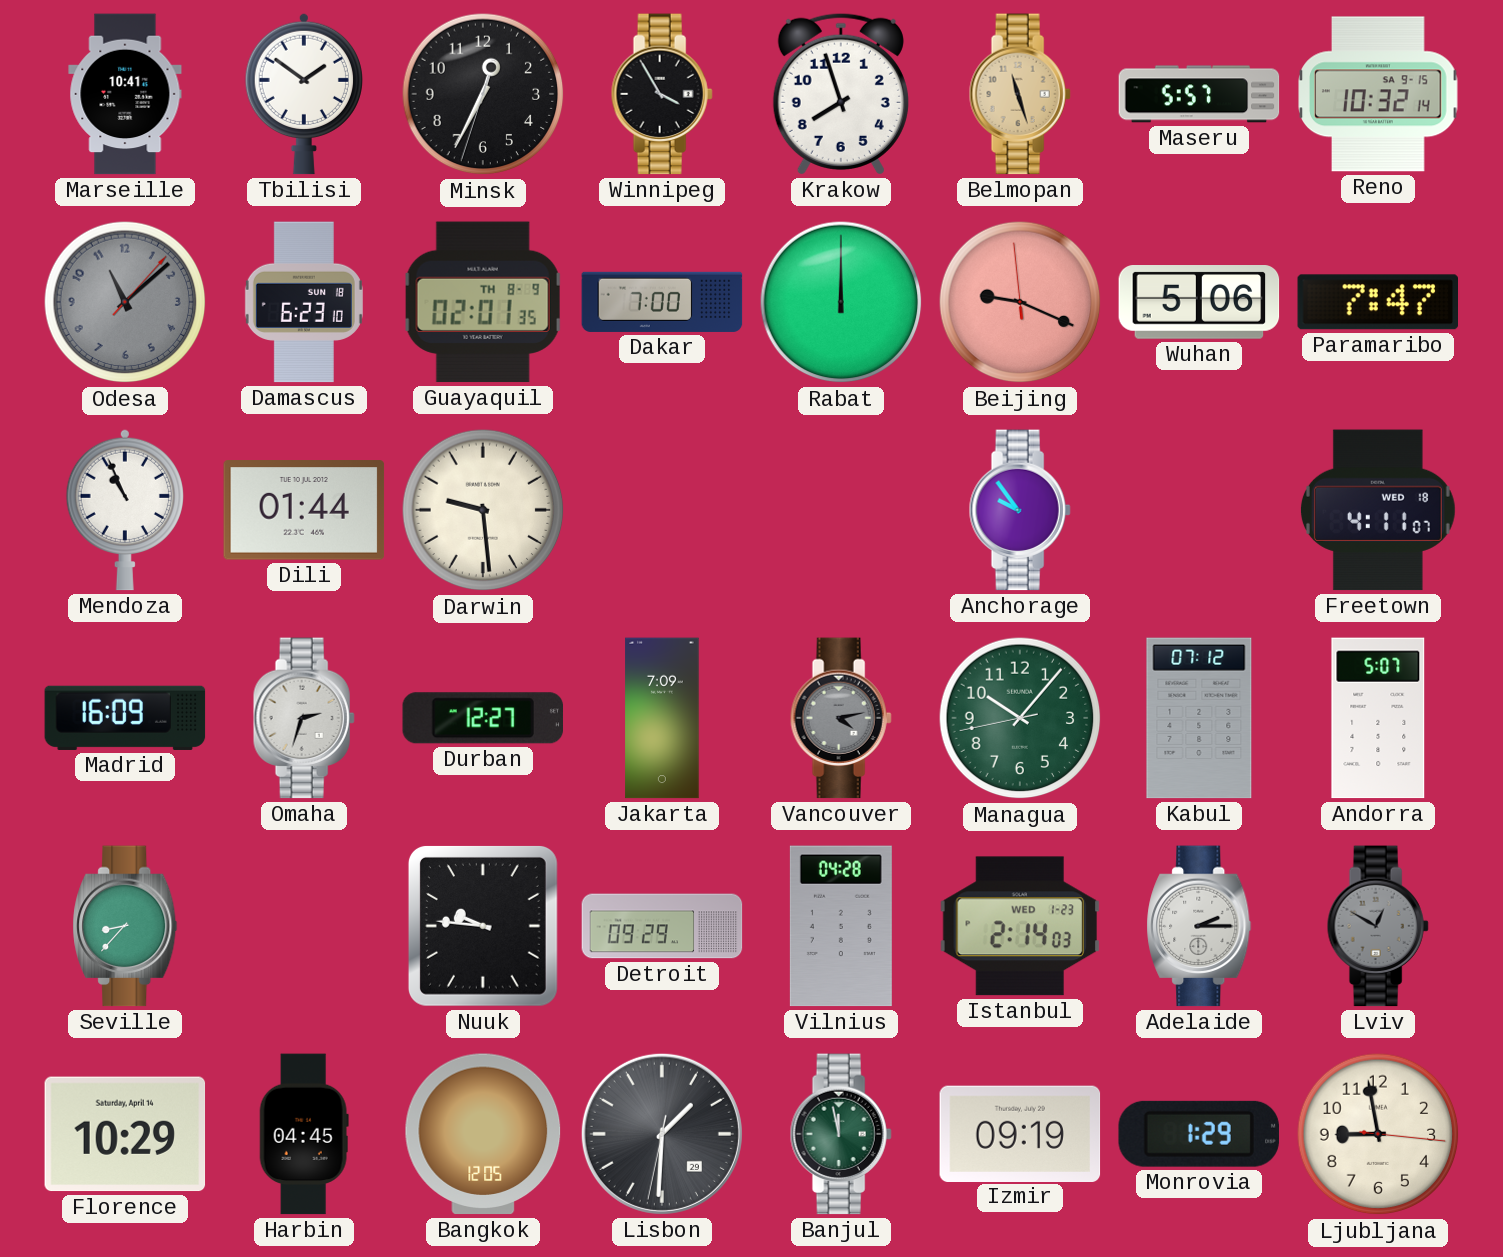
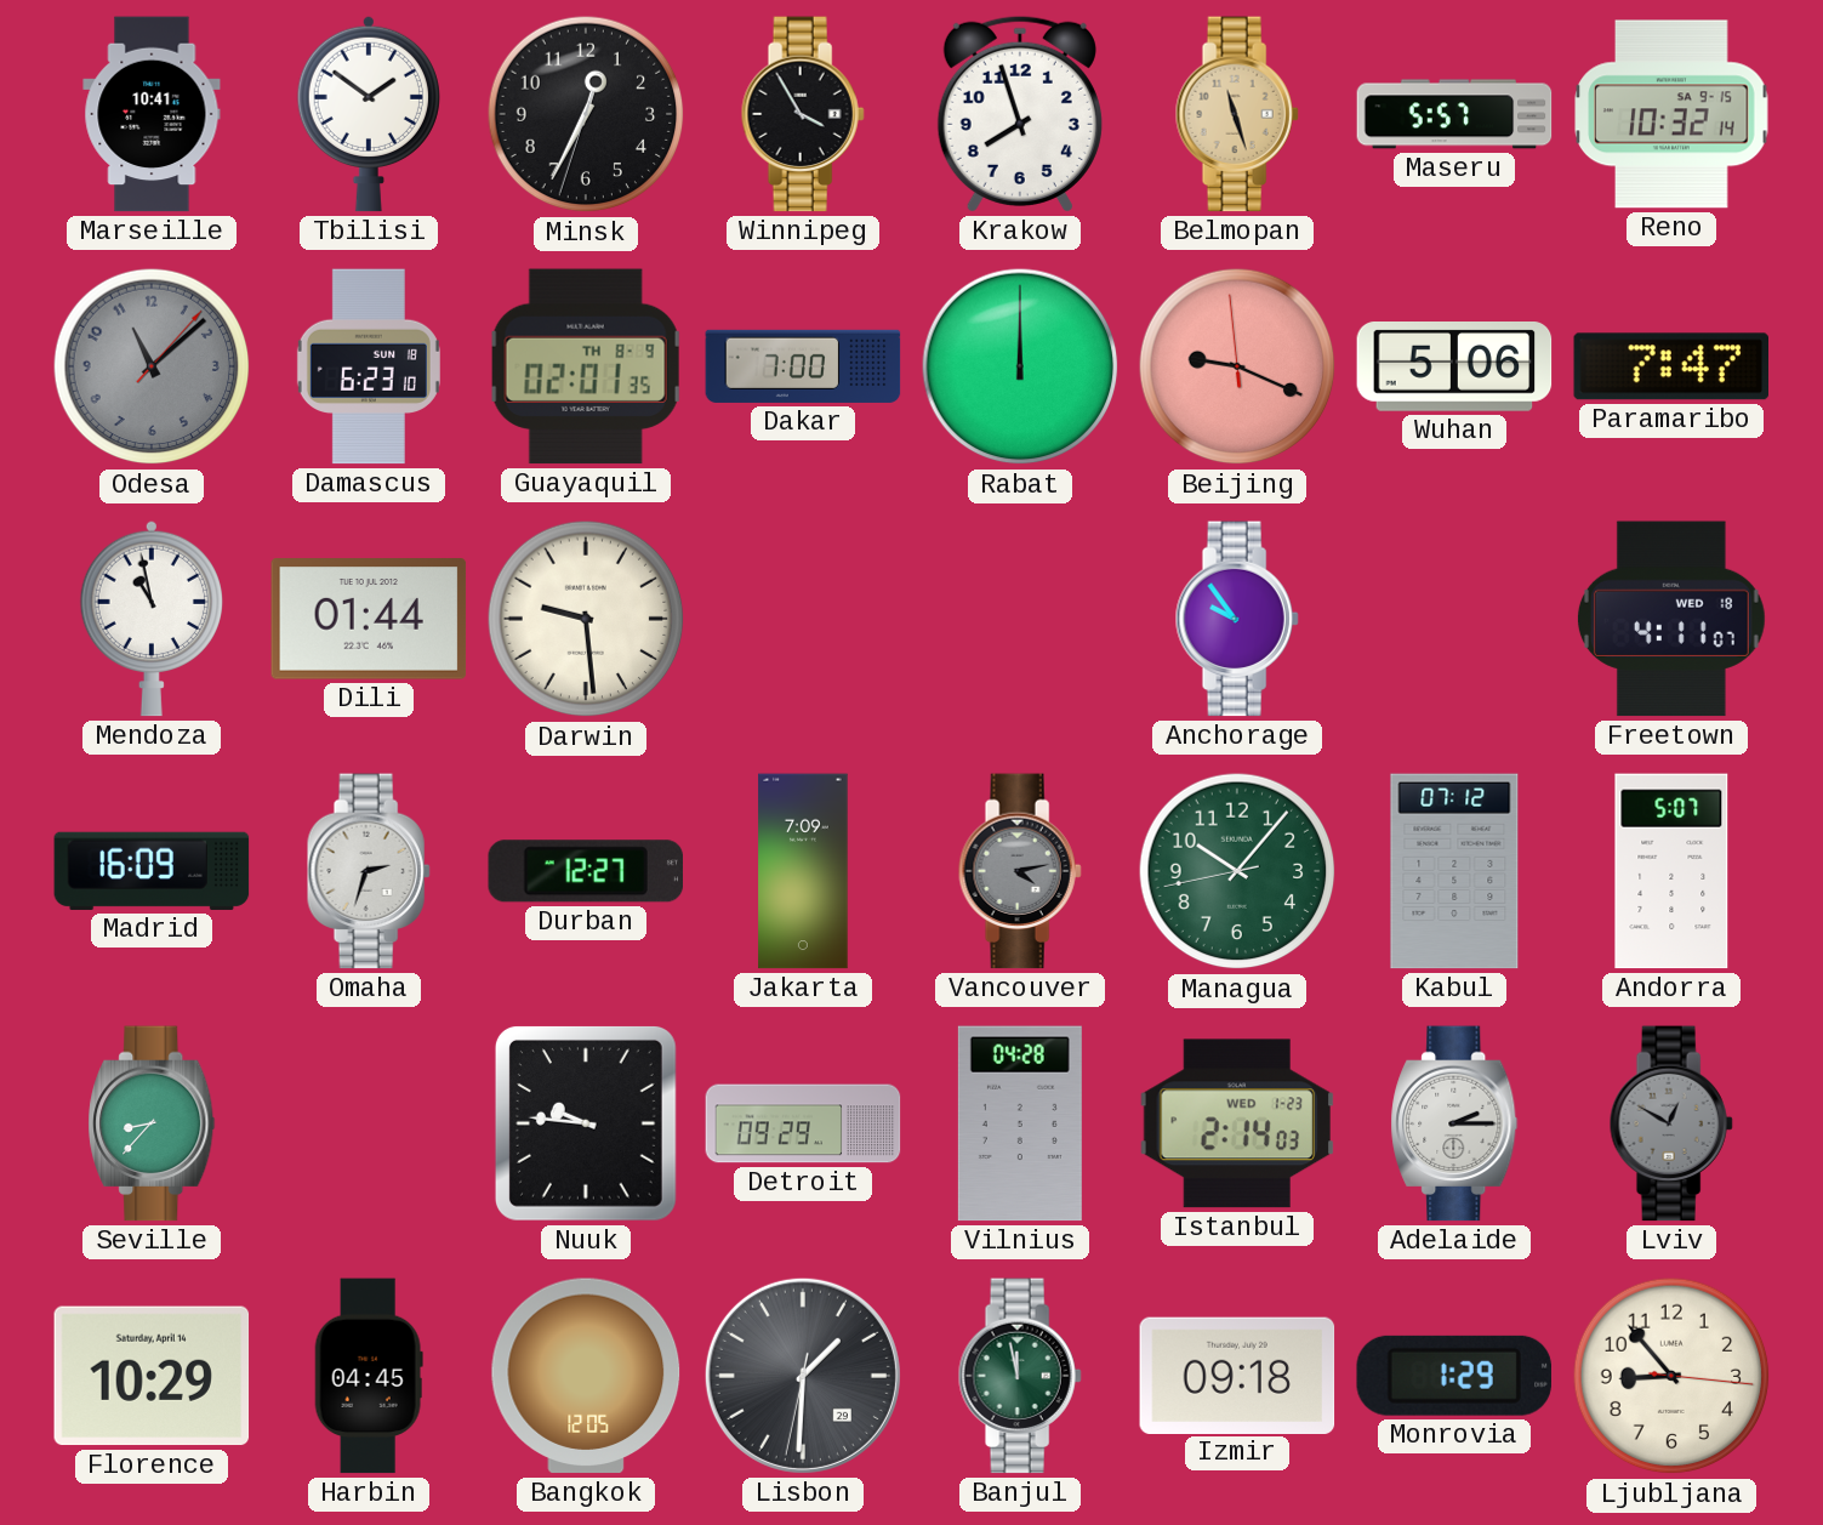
Mendoza: 10:56 -> 10:58
Izmir: 09:19 -> 09:18
Ljubljana: 8:58 -> 8:53
